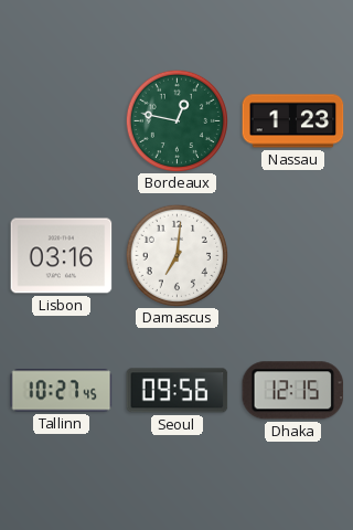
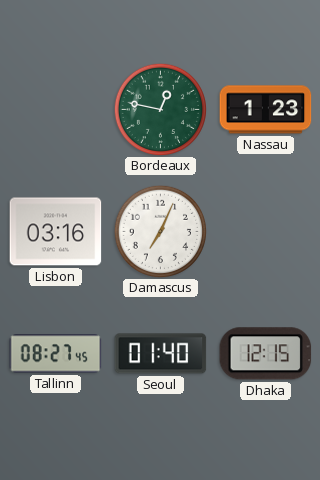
Damascus: 7:01 -> 7:04
Tallinn: 10:27 -> 08:27
Seoul: 09:56 -> 01:40
